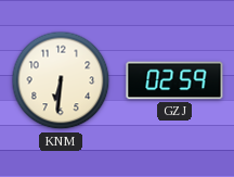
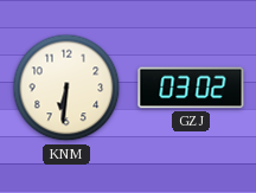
GZJ: 02:59 -> 03:02
